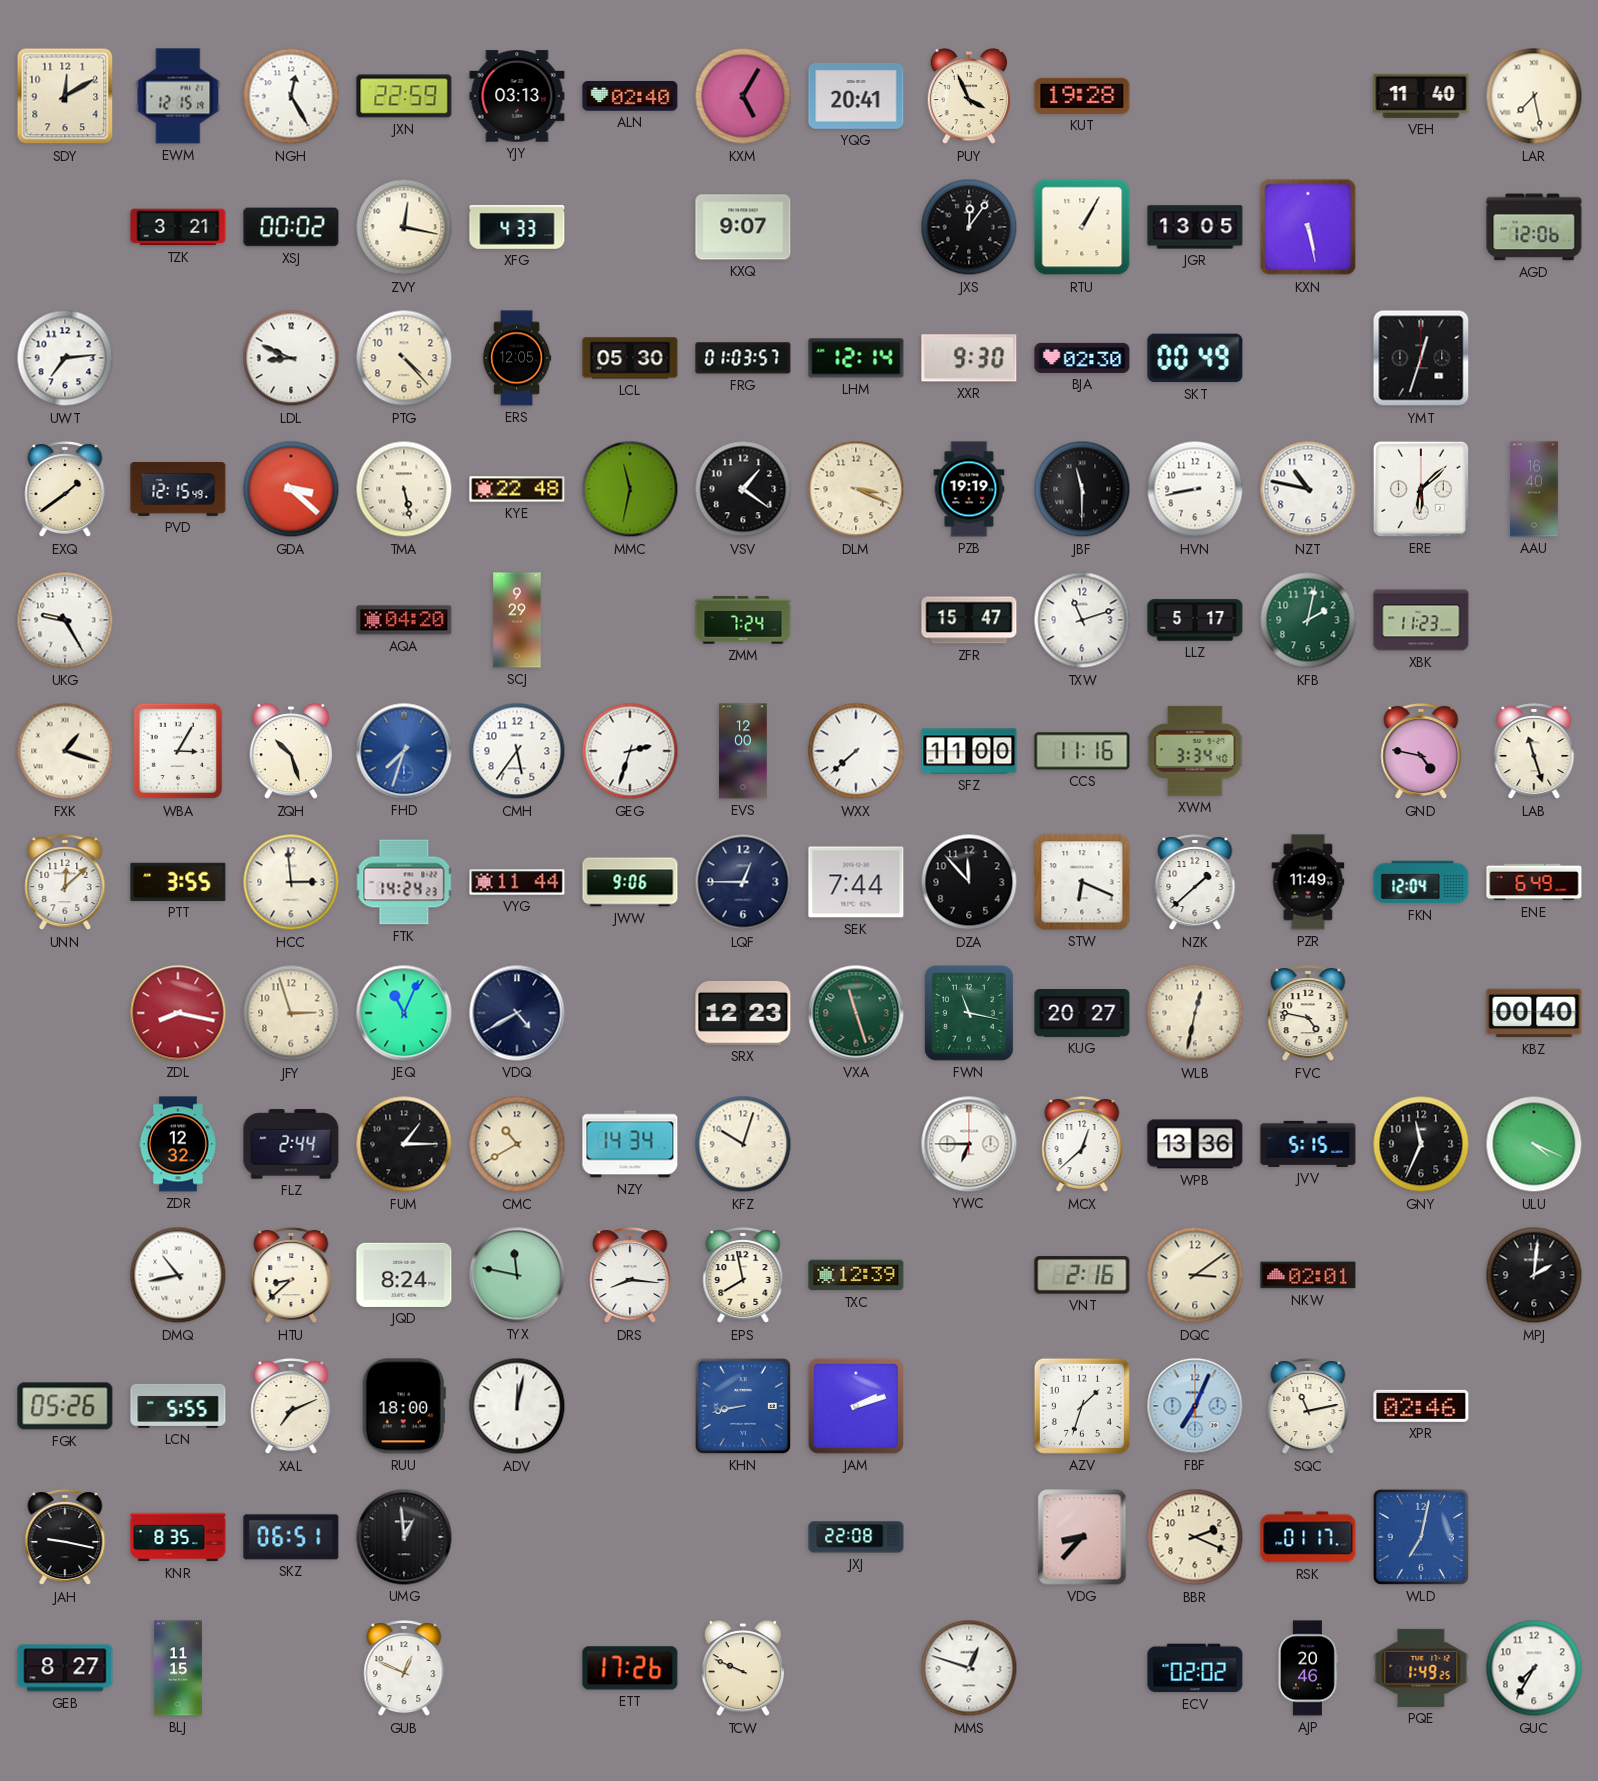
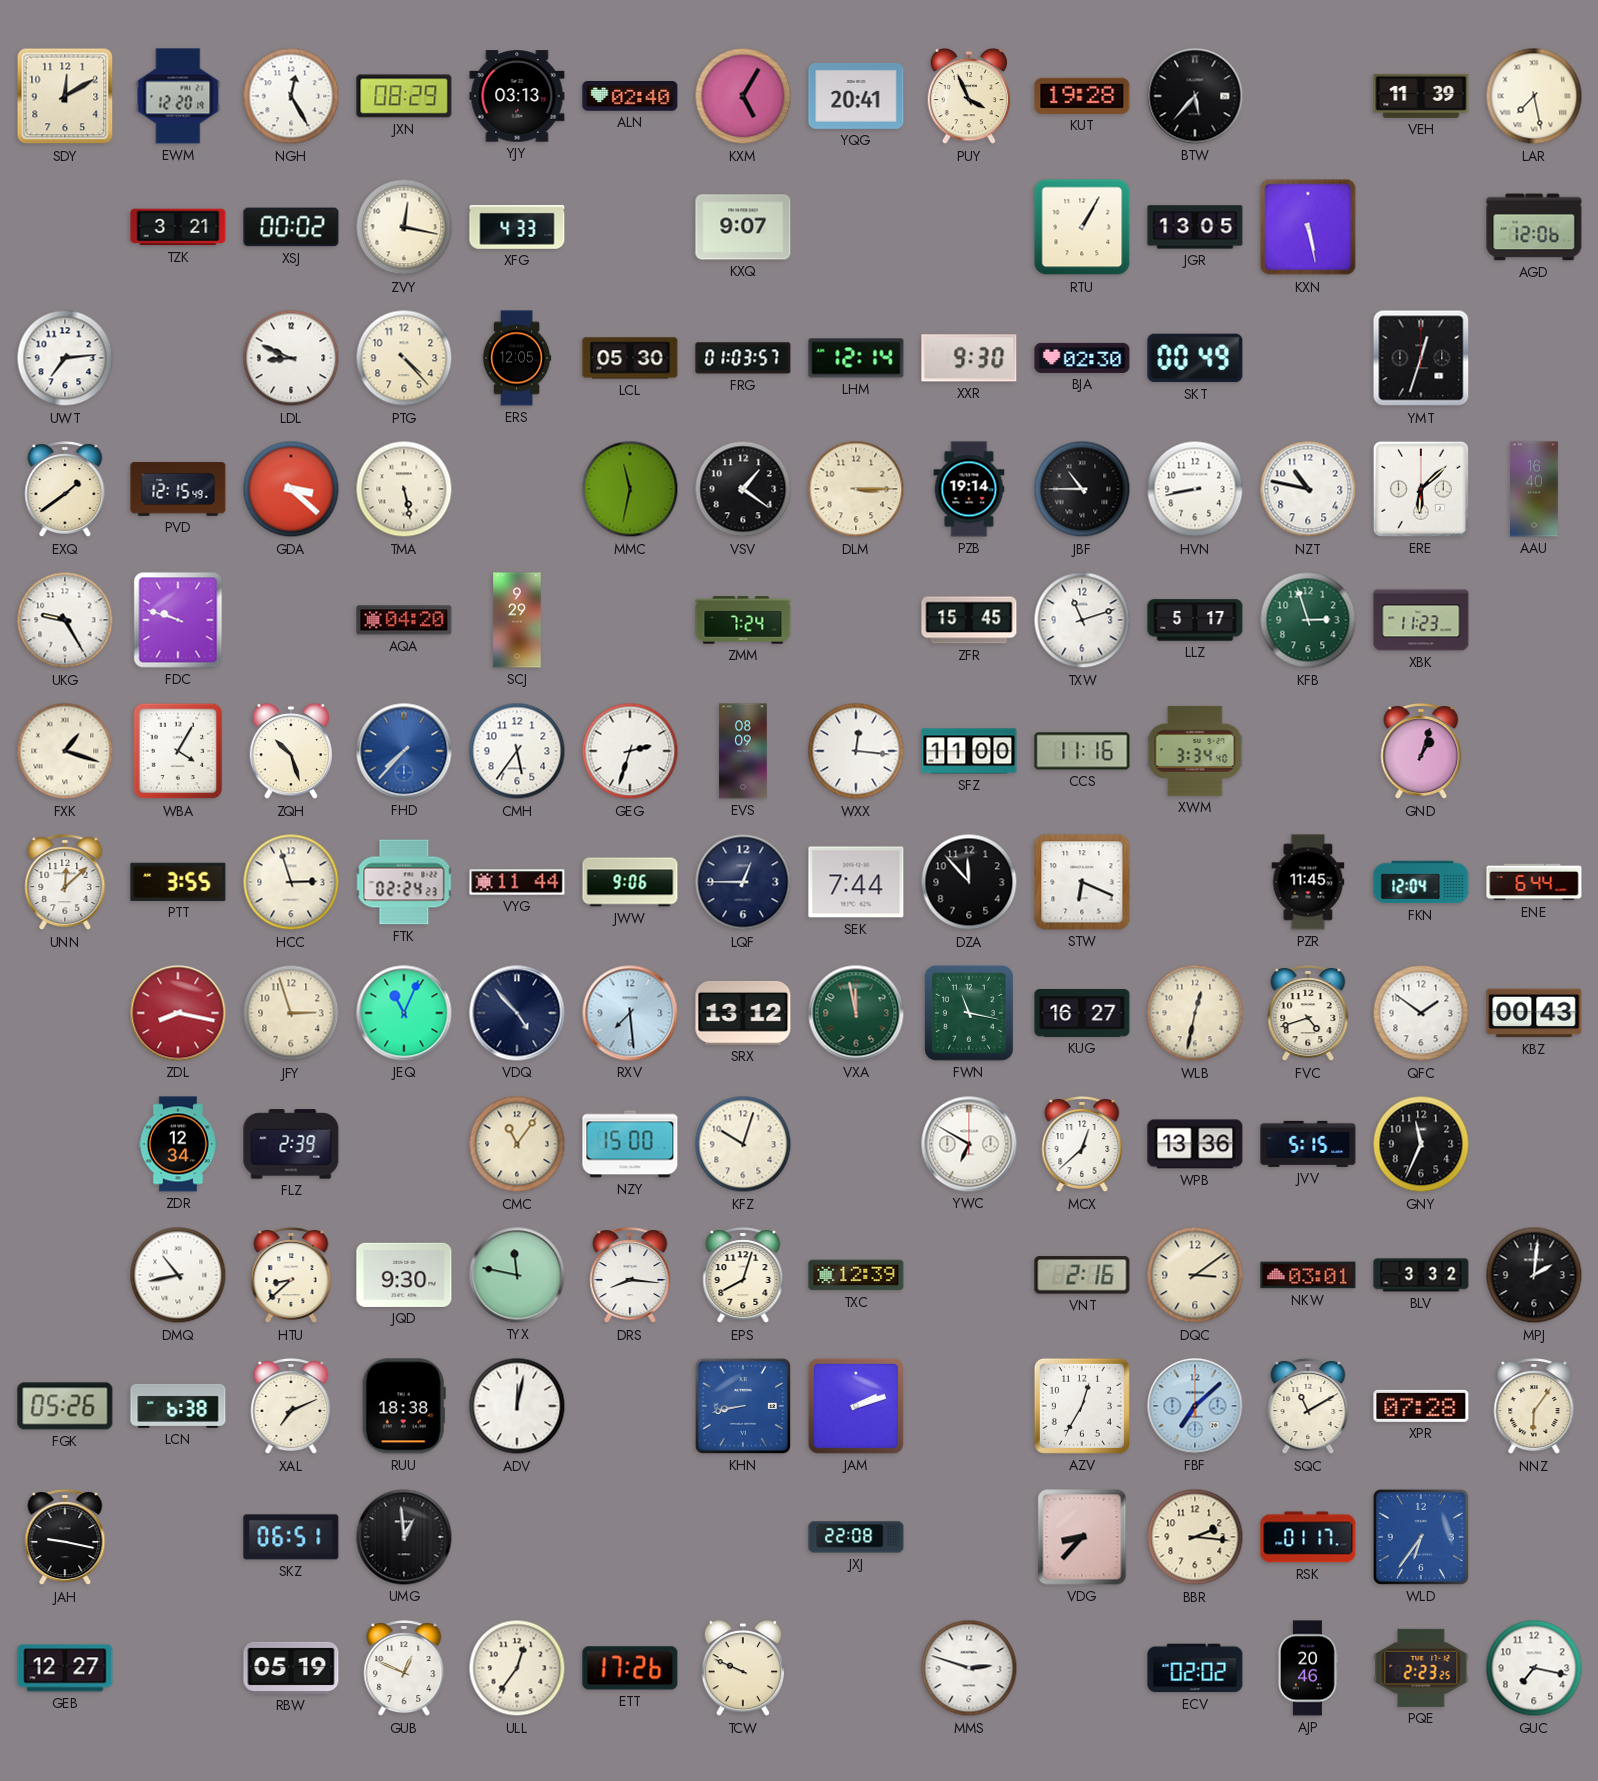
EWM: 12:15 -> 12:20
JXN: 22:59 -> 08:29
BTW: none -> 5:37
VEH: 11:40 -> 11:39
JXS: 12:06 -> none
KYE: 22:48 -> none
DLM: 3:19 -> 3:15
PZB: 19:19 -> 19:14
JBF: 11:30 -> 10:45
FDC: none -> 9:48
ZFR: 15:47 -> 15:45
KFB: 2:02 -> 2:57
WBA: 3:05 -> 4:05
FHD: 7:33 -> 7:37
EVS: 12:00 -> 08:09
WXX: 7:38 -> 12:16
GND: 4:47 -> 1:03
LAB: 11:27 -> none
HCC: 2:59 -> 2:57
FTK: 14:24 -> 02:24
NZK: 1:38 -> none
PZR: 11:49 -> 11:45
ENE: 6:49 -> 6:44
VDQ: 4:40 -> 4:53
RXV: none -> 7:29
SRX: 12:23 -> 13:12
VXA: 11:27 -> 11:58
KUG: 20:27 -> 16:27
FVC: 4:47 -> 4:42
QFC: none -> 1:51
KBZ: 00:40 -> 00:43
ZDR: 12:32 -> 12:34
FLZ: 2:44 -> 2:39
FUM: 1:15 -> none
CMC: 10:40 -> 11:06
NZY: 14:34 -> 15:00
YWC: 6:45 -> 6:50
ULU: 4:19 -> none
JQD: 8:24 -> 9:30
EPS: 7:58 -> 8:03
NKW: 02:01 -> 03:01
BLV: none -> 3:32
LCN: 5:55 -> 6:38
RUU: 18:00 -> 18:38
AZV: 1:33 -> 12:35
FBF: 7:04 -> 7:08
SQC: 11:13 -> 11:10
XPR: 02:46 -> 07:28
NNZ: none -> 6:06
KNR: 8:35 -> none
BBR: 2:19 -> 2:16
WLD: 7:02 -> 6:36
GEB: 8:27 -> 12:27
BLJ: 11:15 -> none
RBW: none -> 05:19
ULL: none -> 12:36
MMS: 12:48 -> 2:48
PQE: 1:49 -> 2:23
GUC: 7:35 -> 7:17
